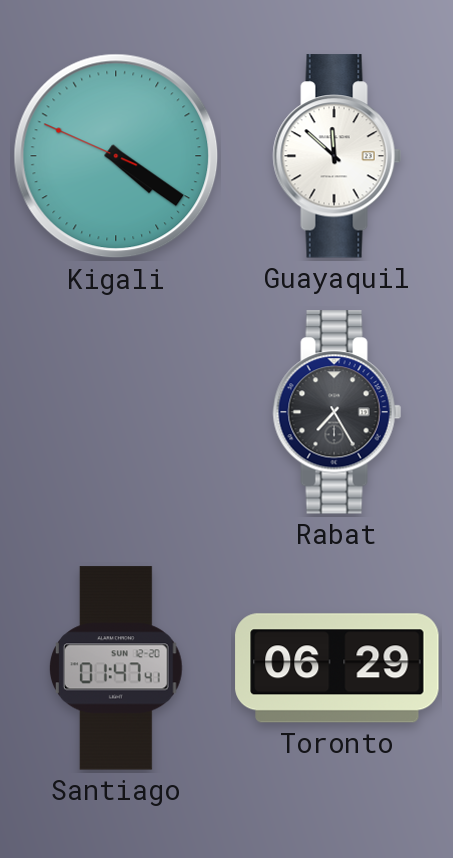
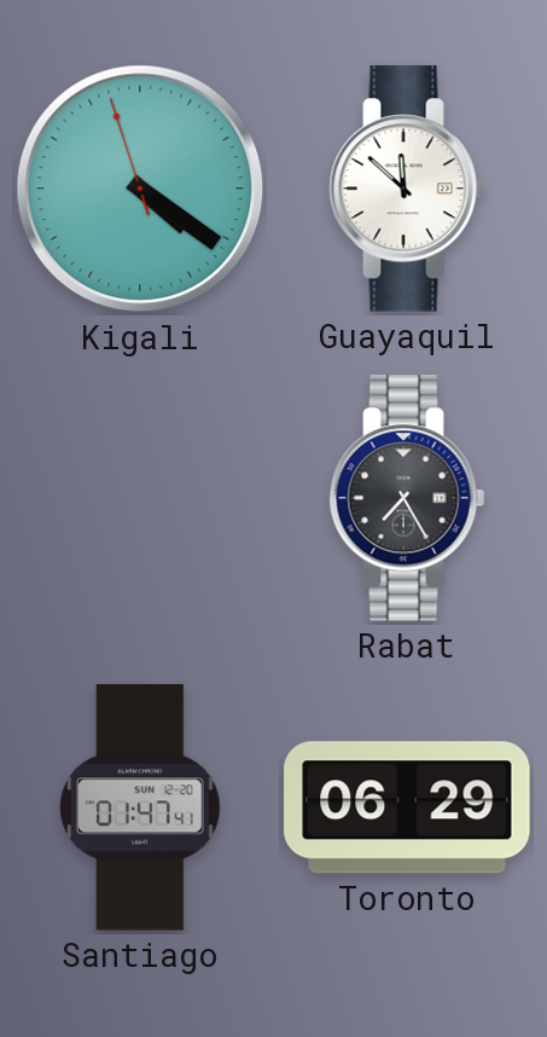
Kigali: 4:20:49 -> 4:20:57
